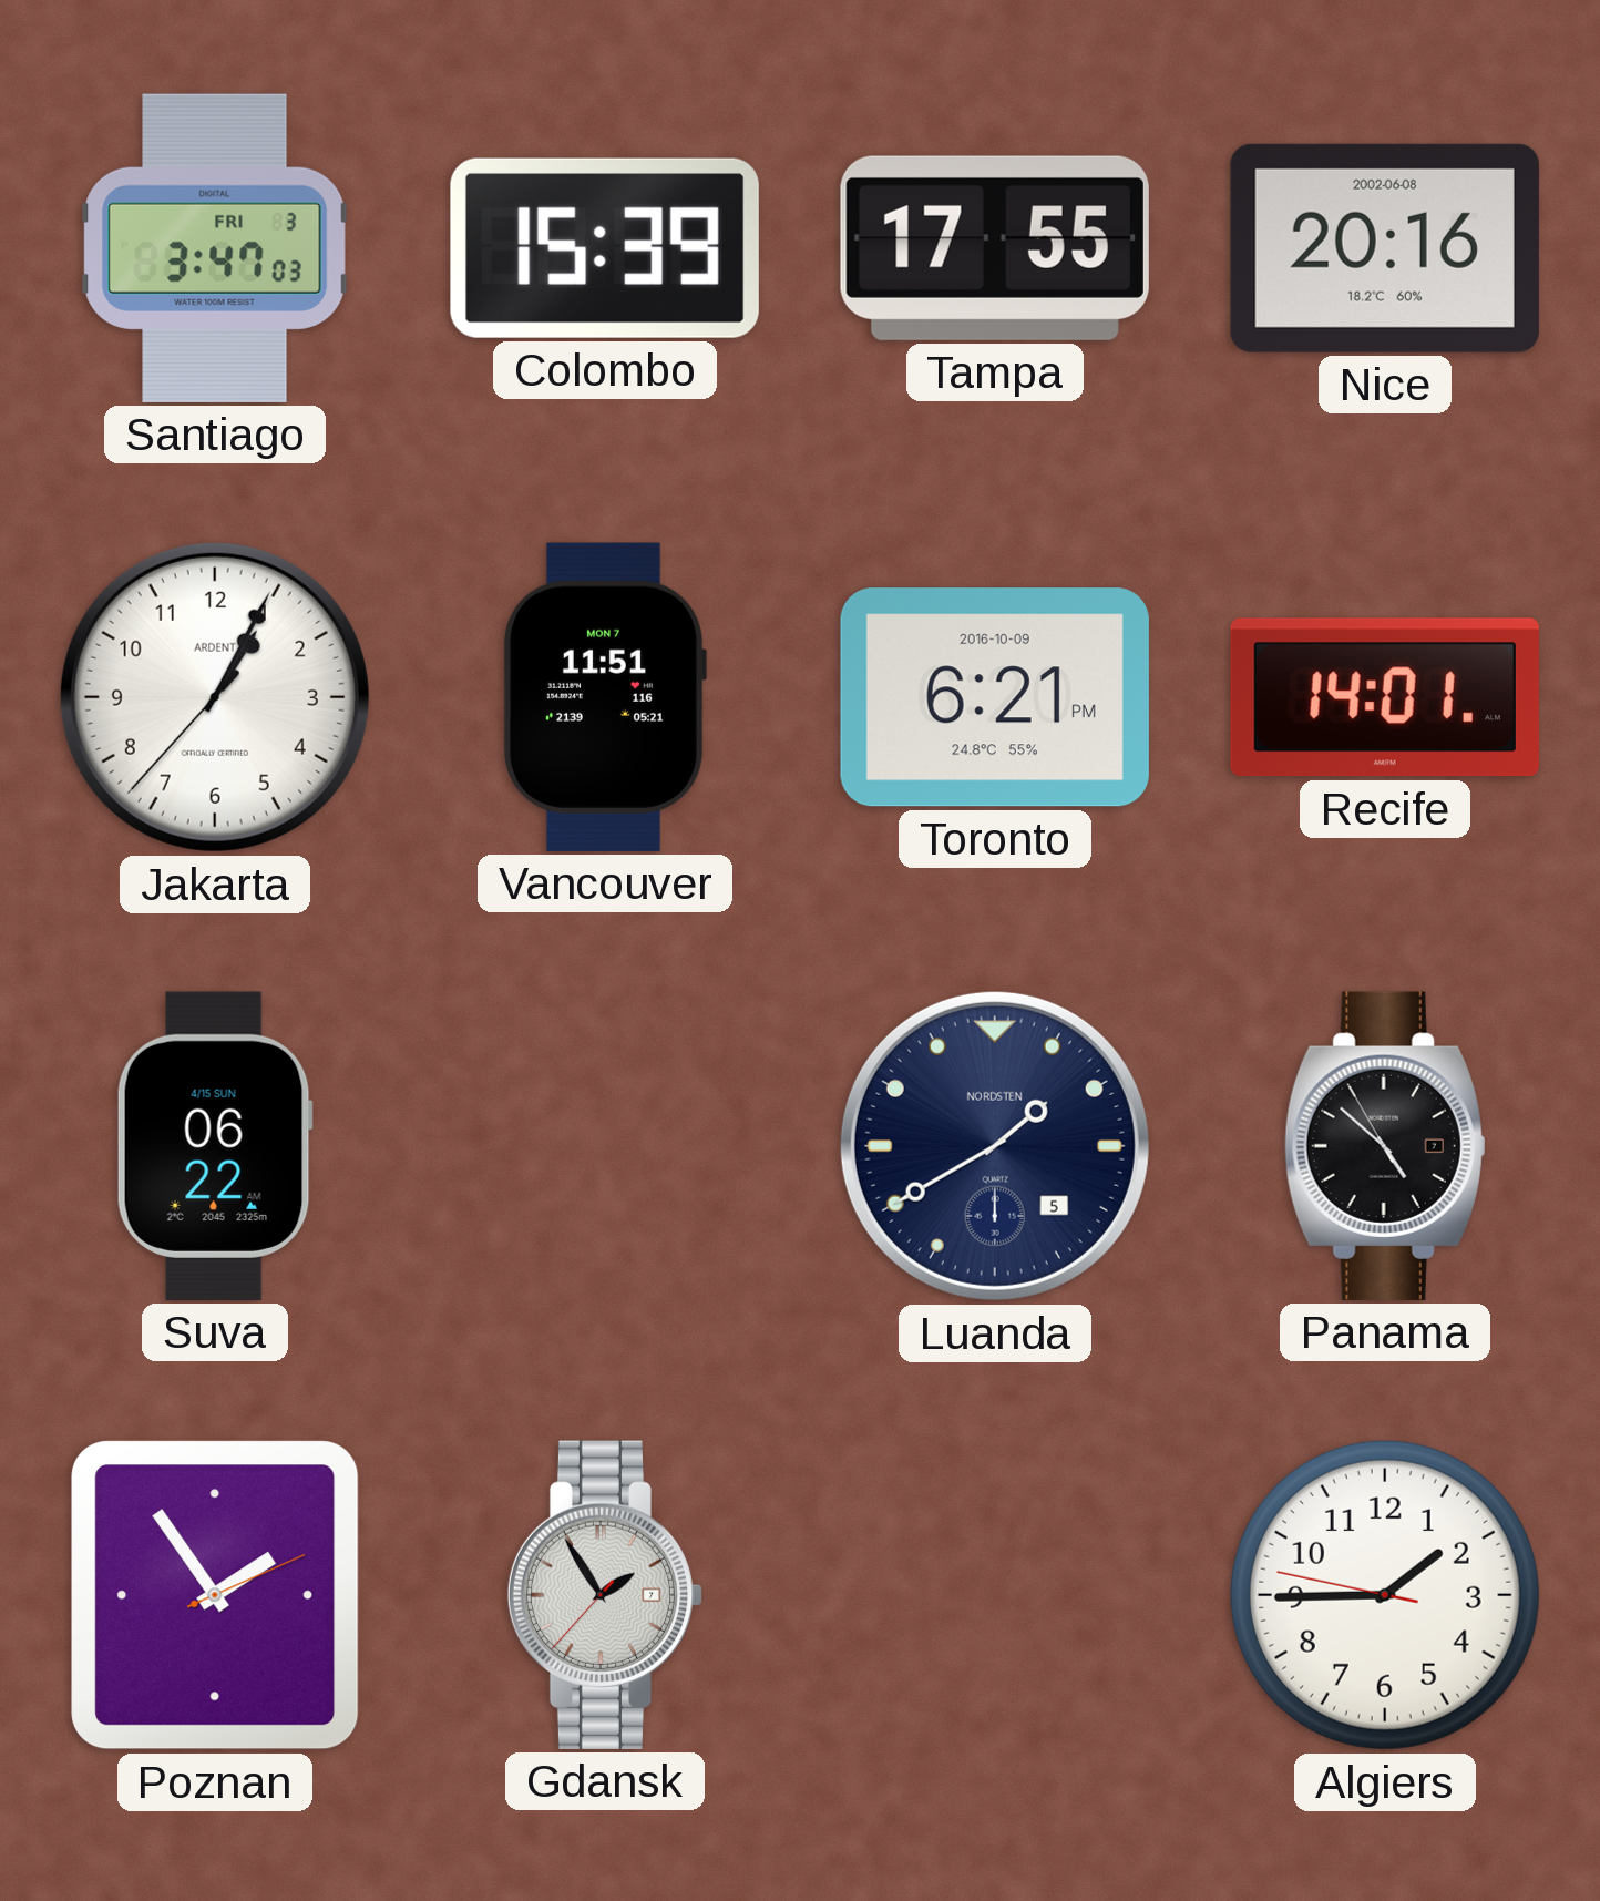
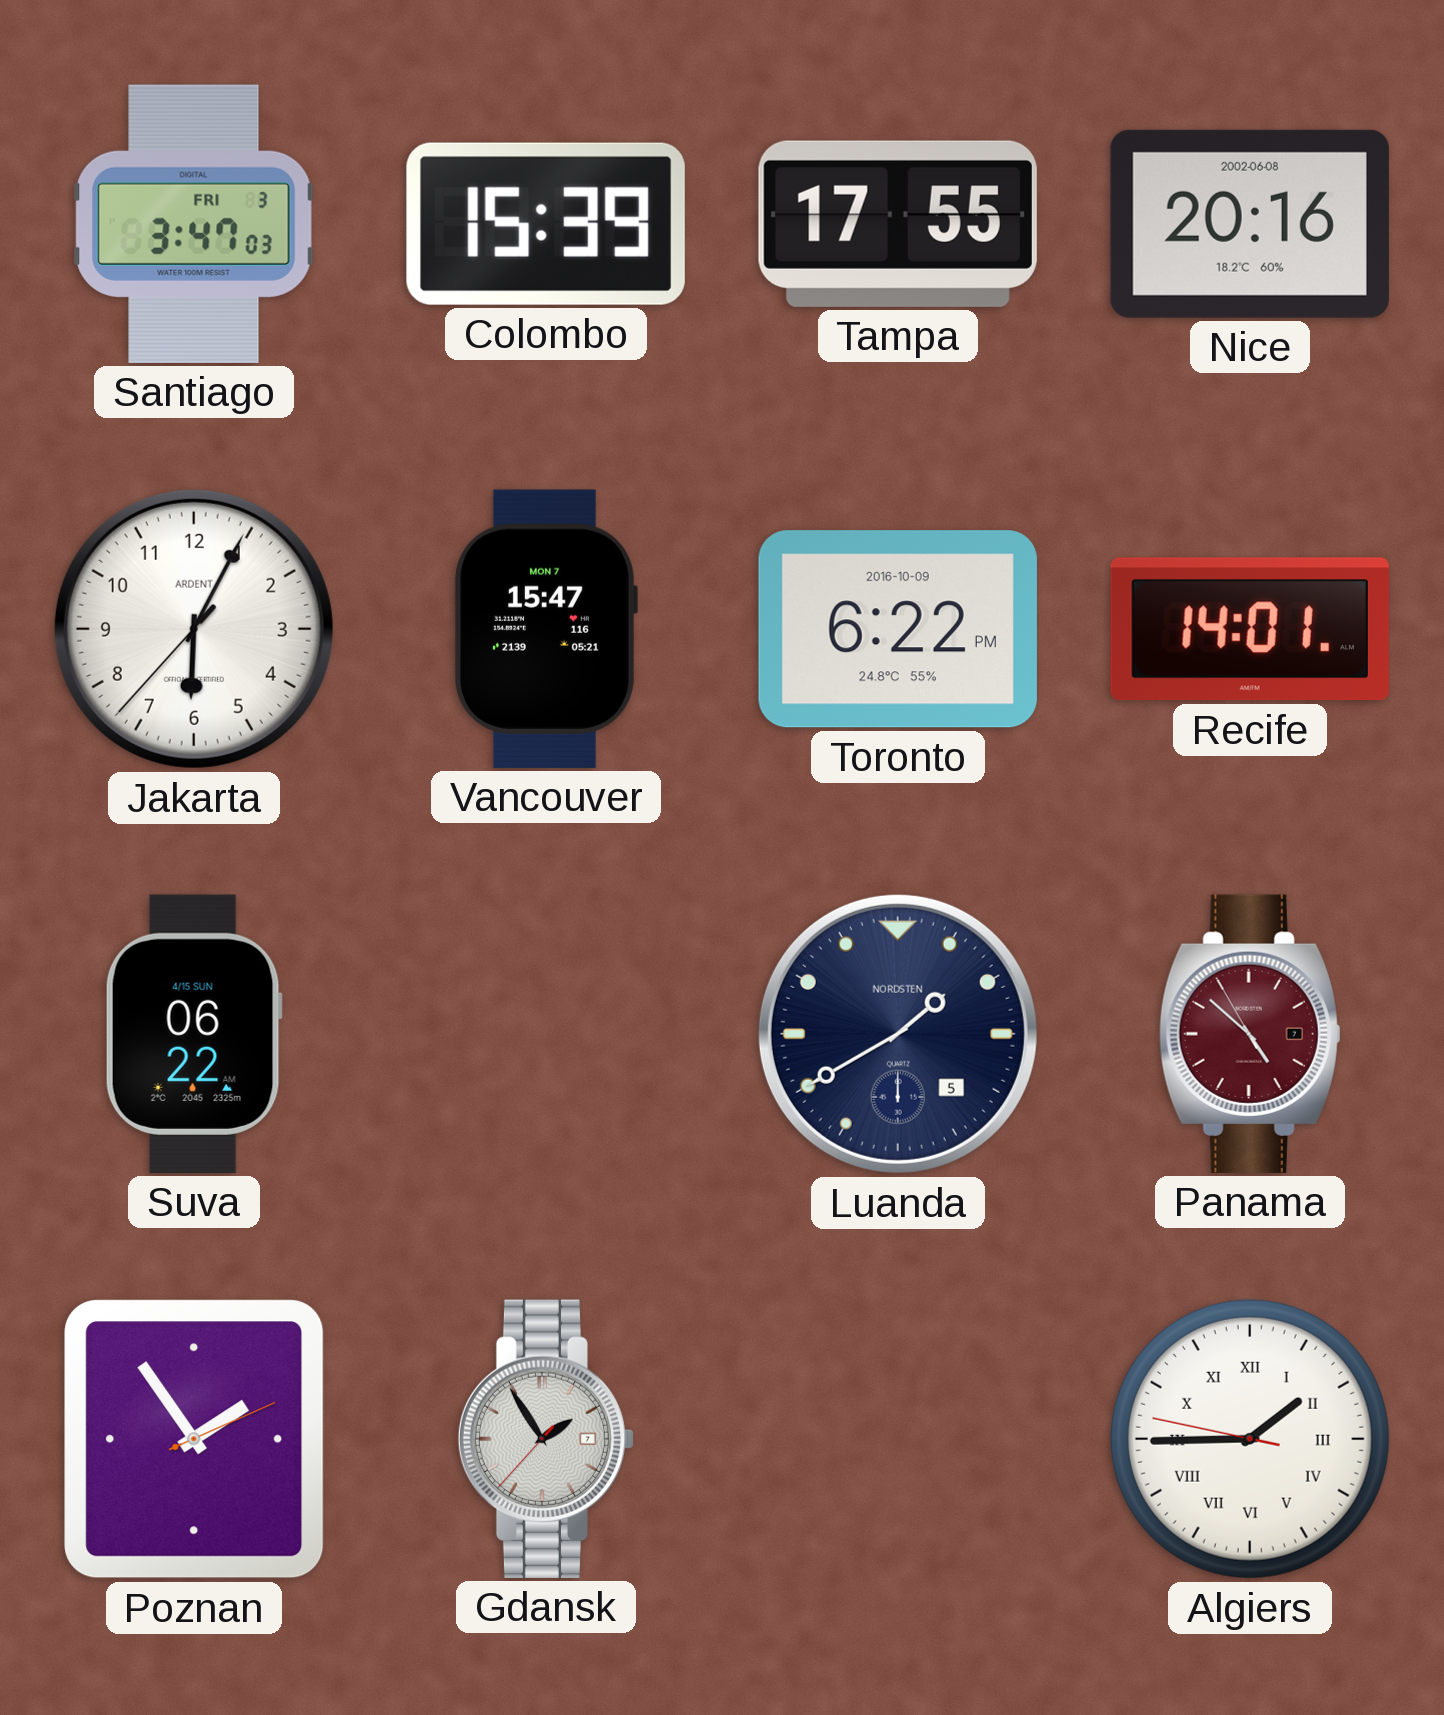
Jakarta: 1:04 -> 6:04
Vancouver: 11:51 -> 15:47
Toronto: 6:21 -> 6:22
Panama dial: black -> burgundy
Algiers numerals: Arabic -> Roman
